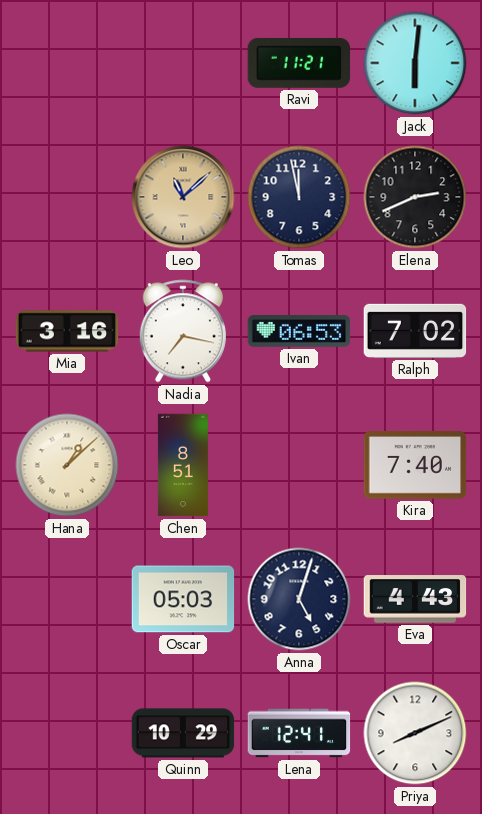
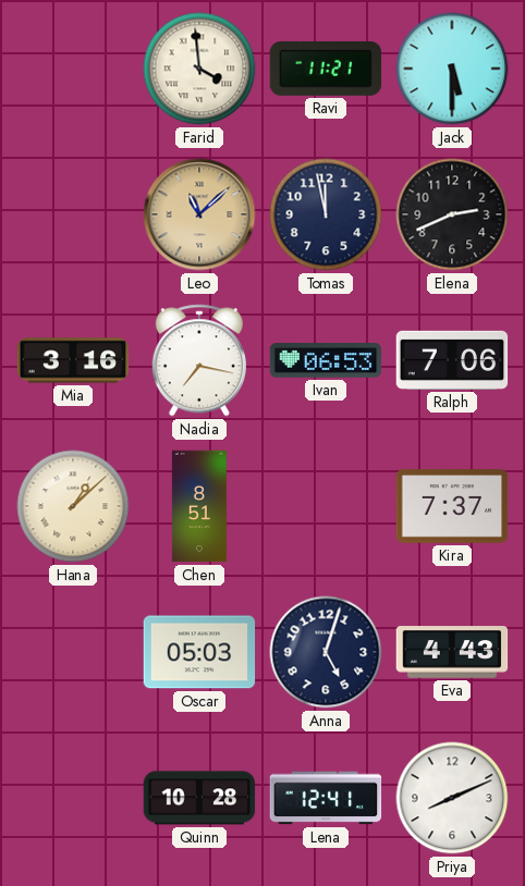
Farid: none -> 3:59
Jack: 6:01 -> 5:30
Ralph: 7:02 -> 7:06
Kira: 7:40 -> 7:37
Quinn: 10:29 -> 10:28
